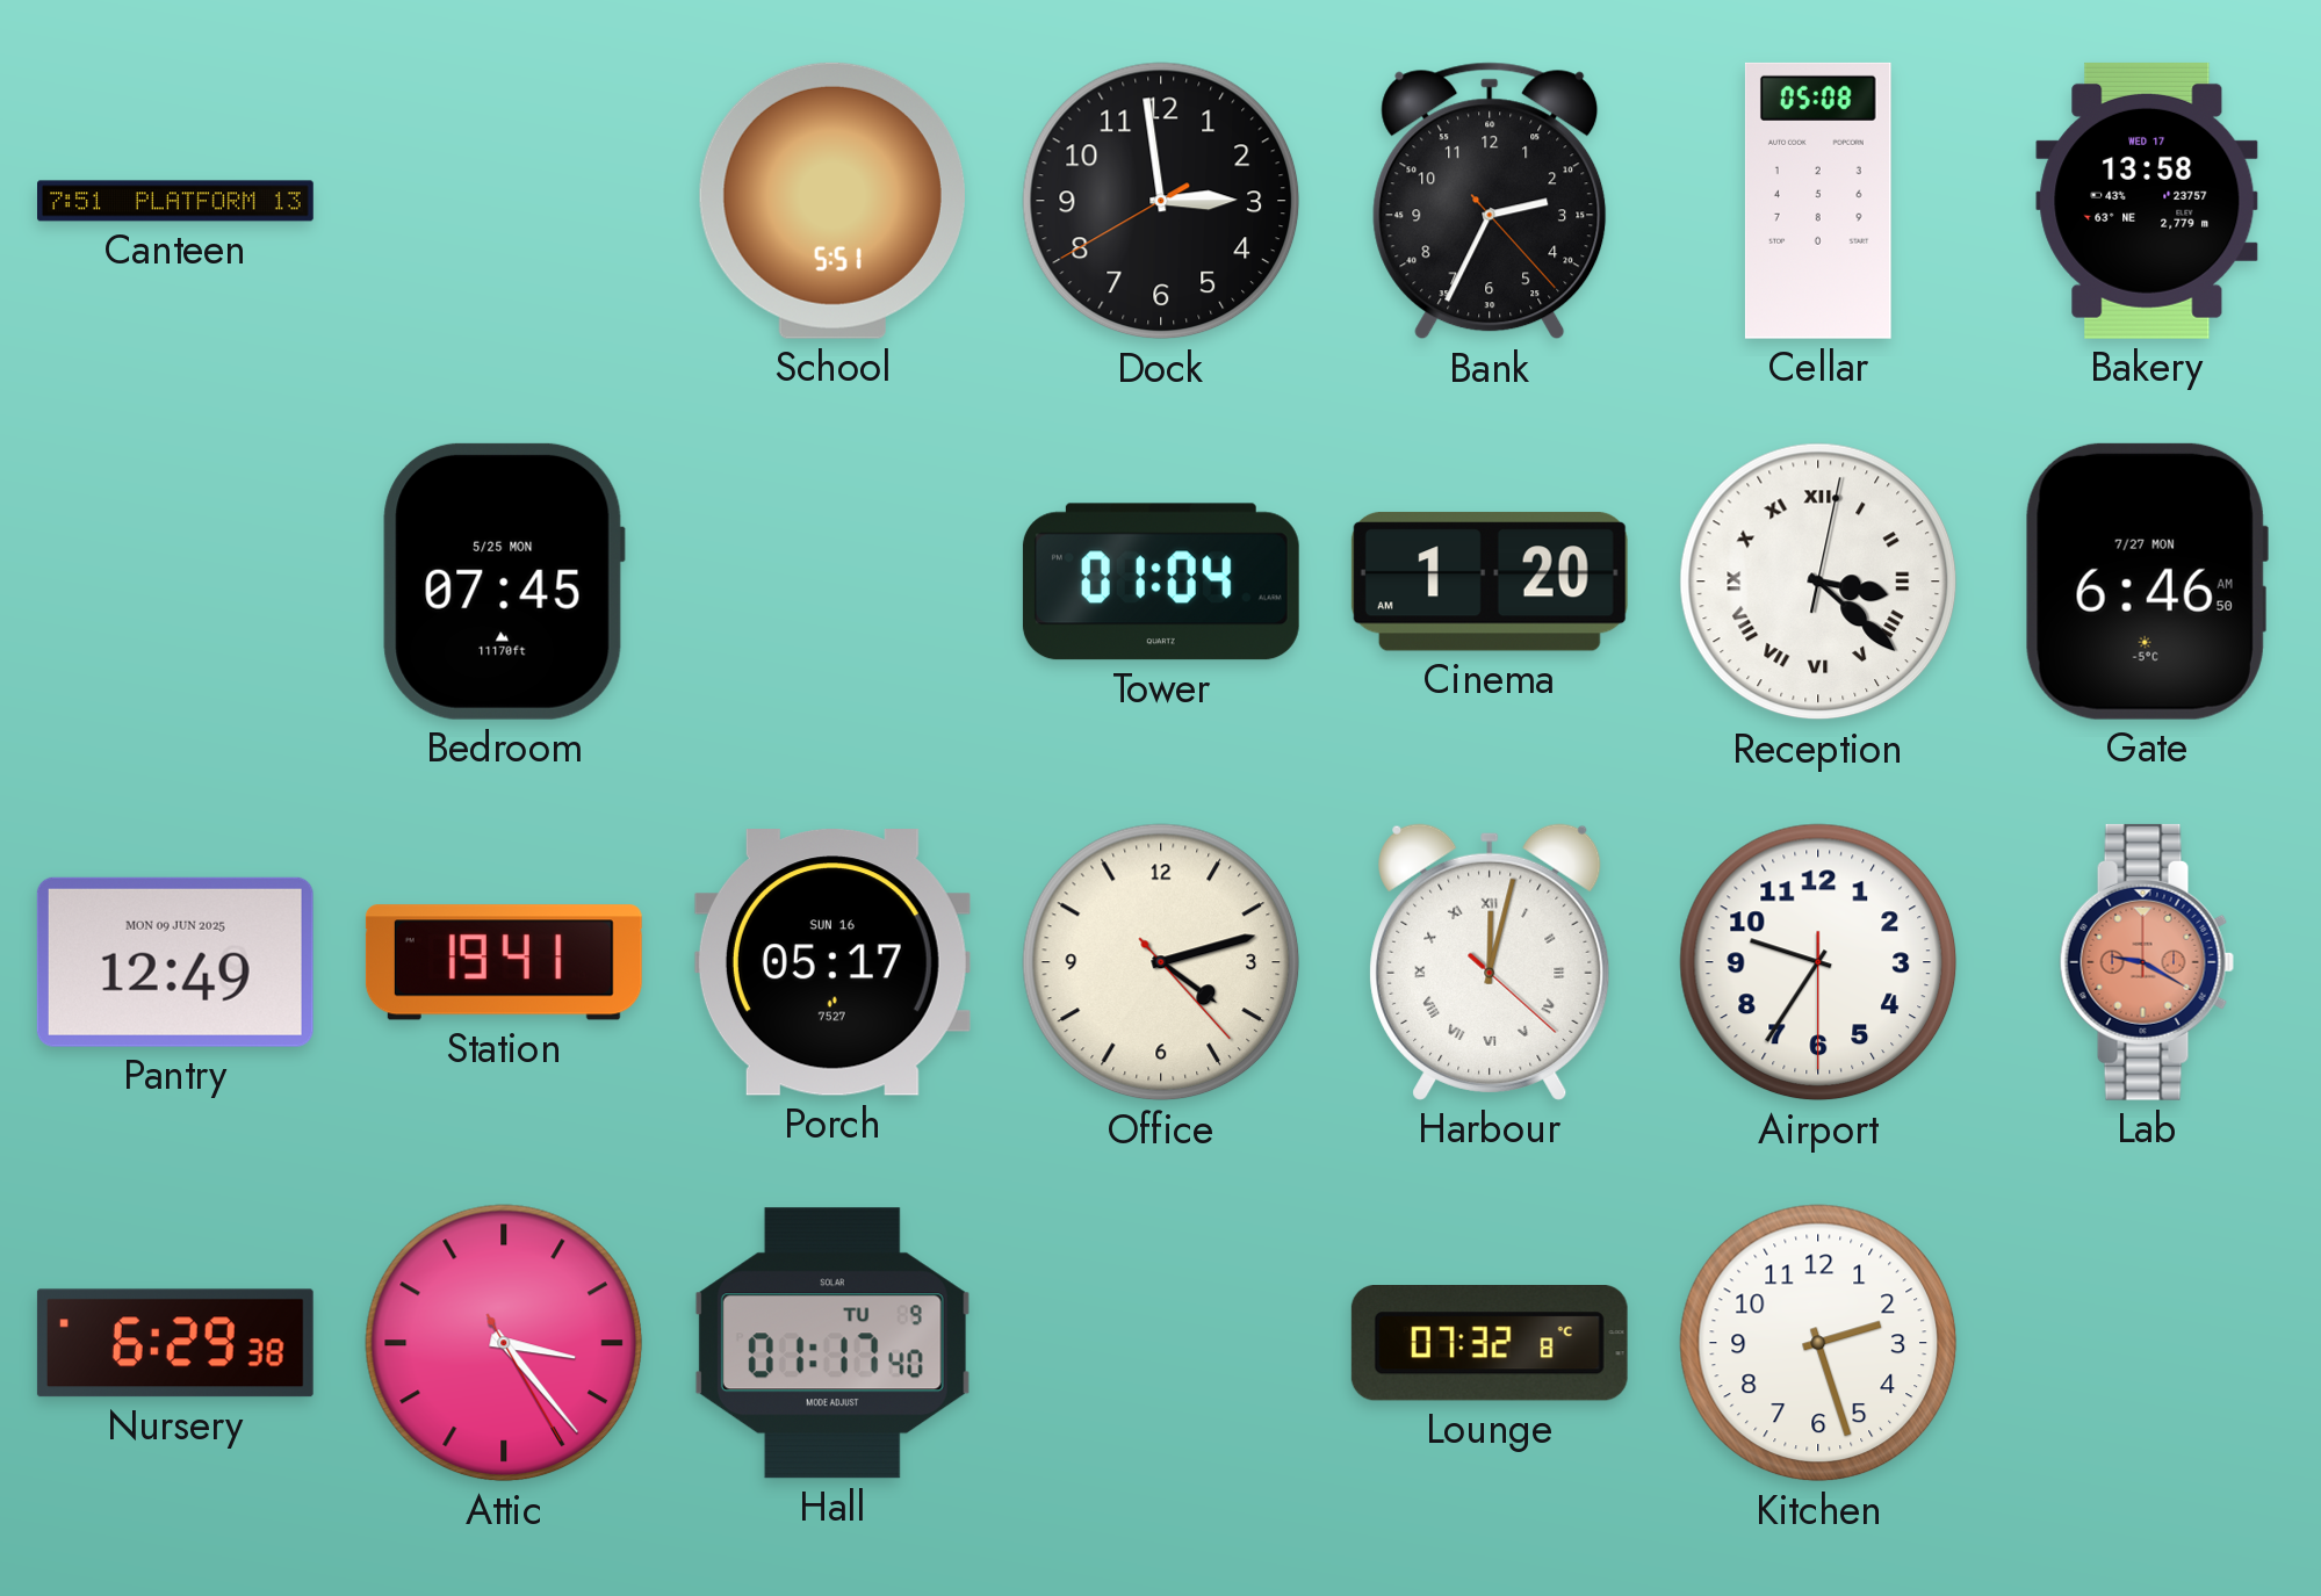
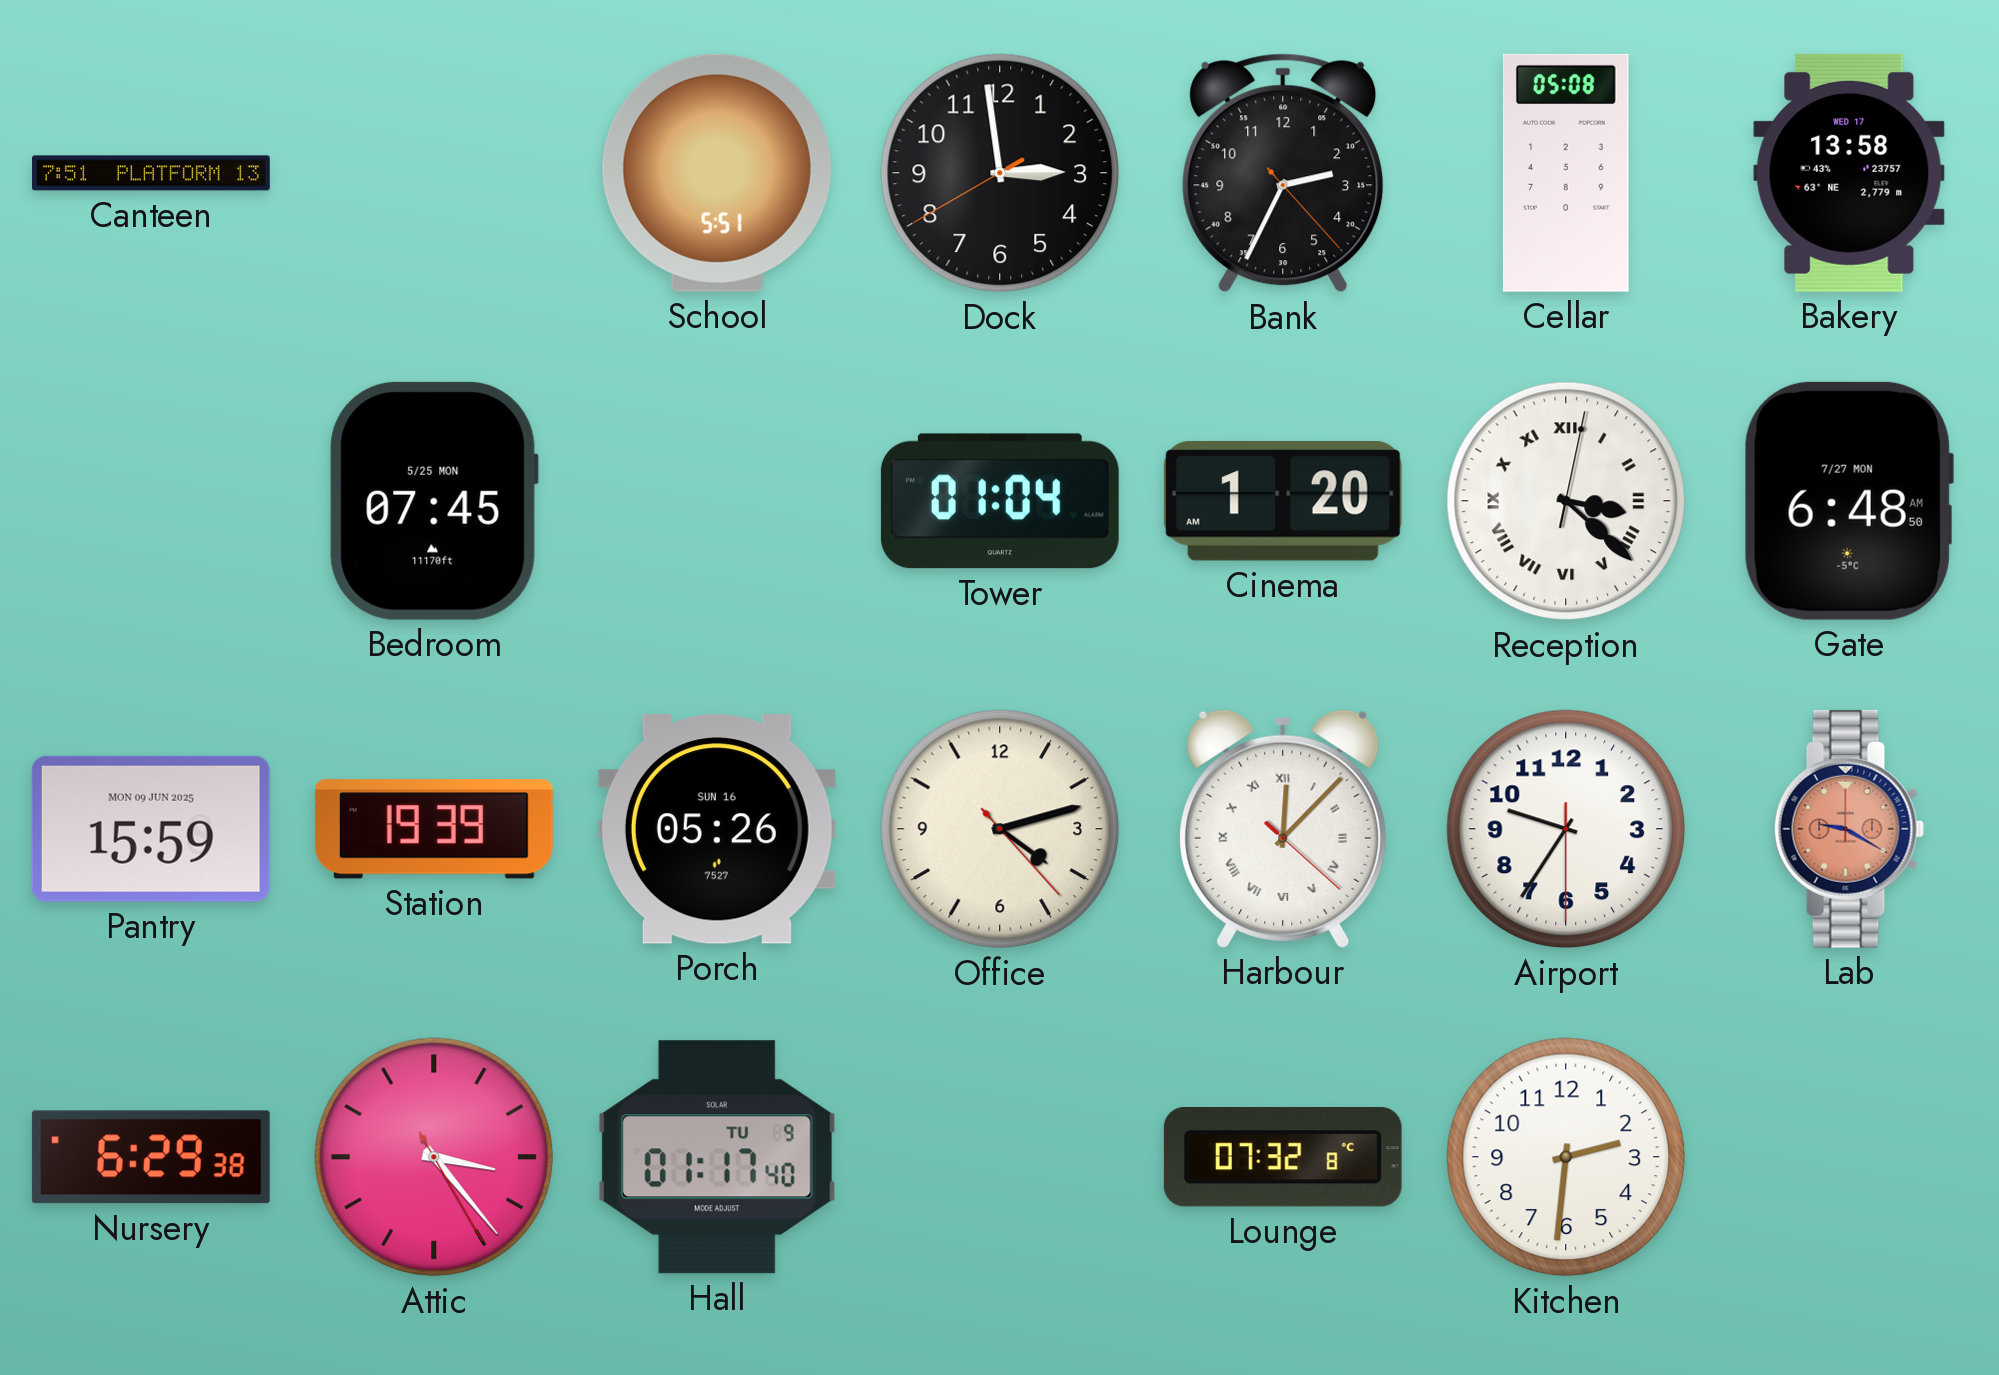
Gate: 6:46 -> 6:48
Pantry: 12:49 -> 15:59
Station: 19:41 -> 19:39
Porch: 05:17 -> 05:26
Harbour: 12:02 -> 12:07
Kitchen: 2:27 -> 2:31
